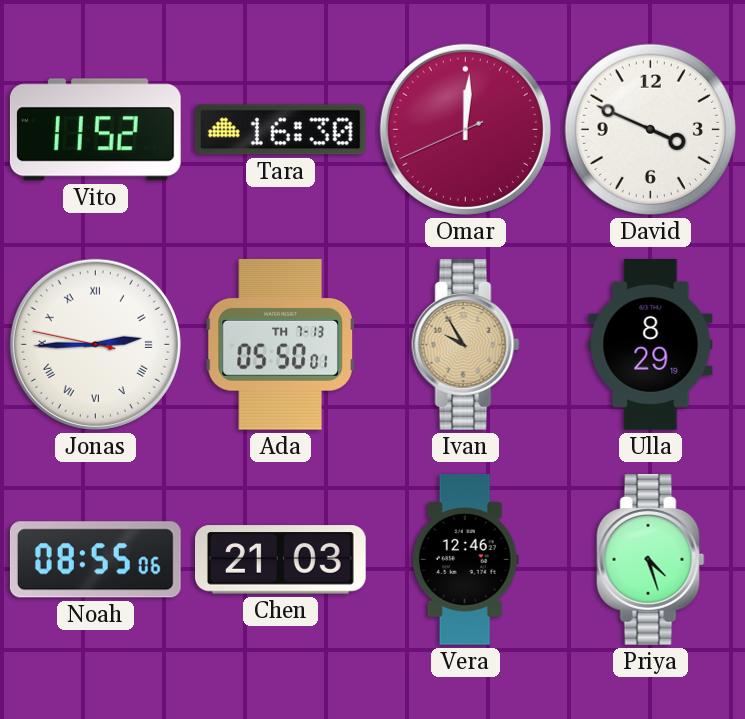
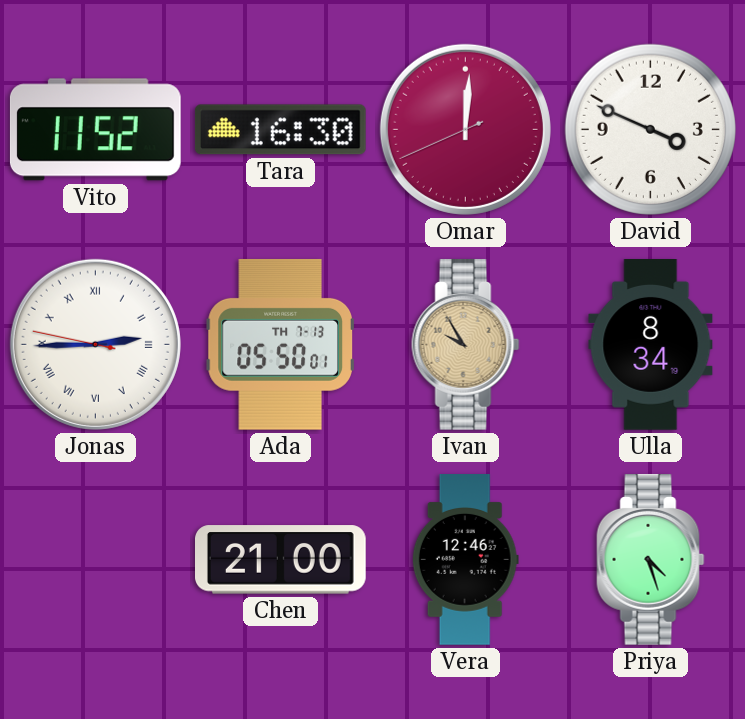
Ulla: 8:29 -> 8:34
Noah: 08:55 -> none
Chen: 21:03 -> 21:00
